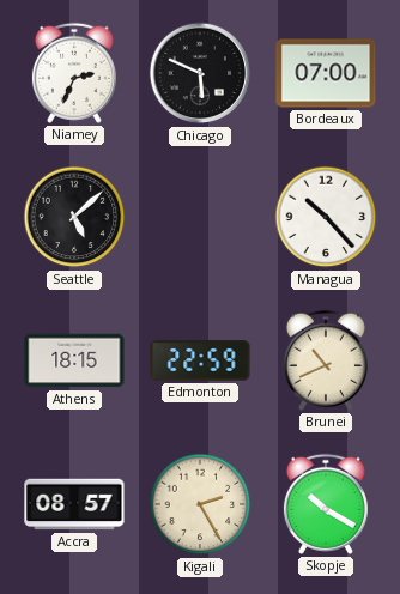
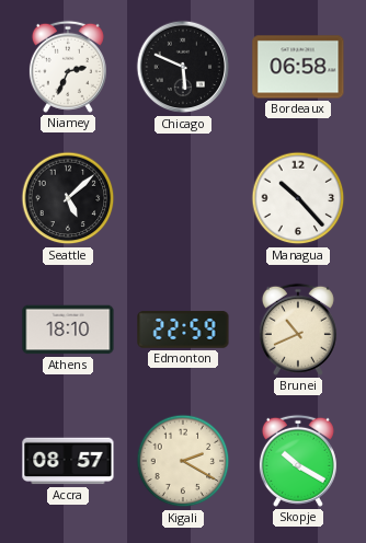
Bordeaux: 07:00 -> 06:58
Athens: 18:15 -> 18:10
Kigali: 2:25 -> 2:20
